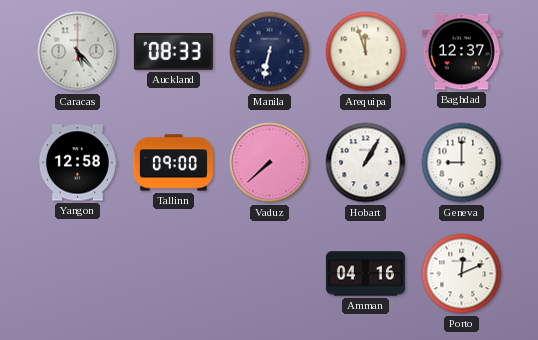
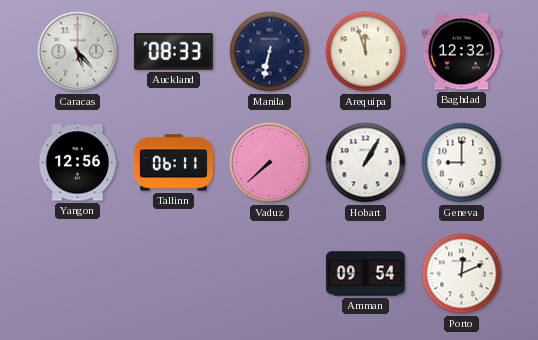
Baghdad: 12:37 -> 12:32
Yangon: 12:58 -> 12:56
Tallinn: 09:00 -> 06:11
Amman: 04:16 -> 09:54
